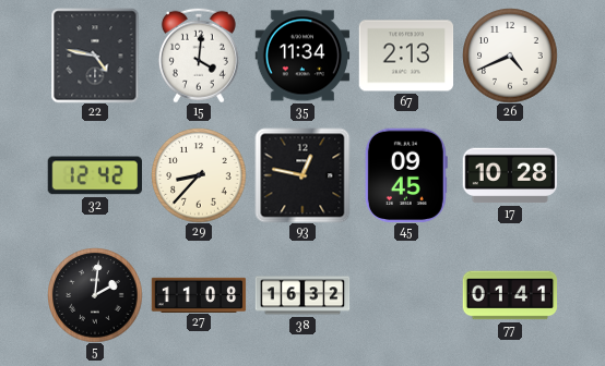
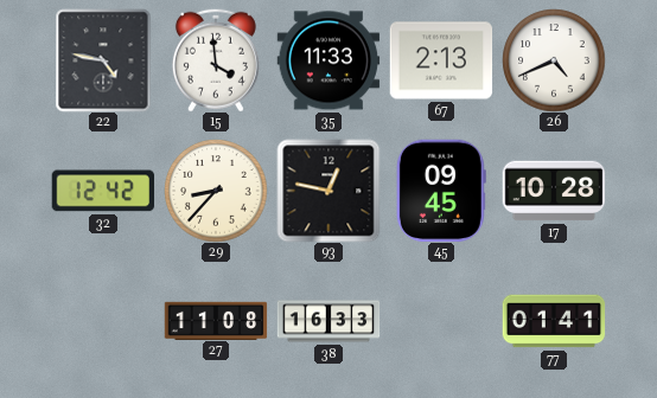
15: 4:01 -> 3:59
35: 11:34 -> 11:33
5: 2:01 -> none
38: 16:32 -> 16:33
